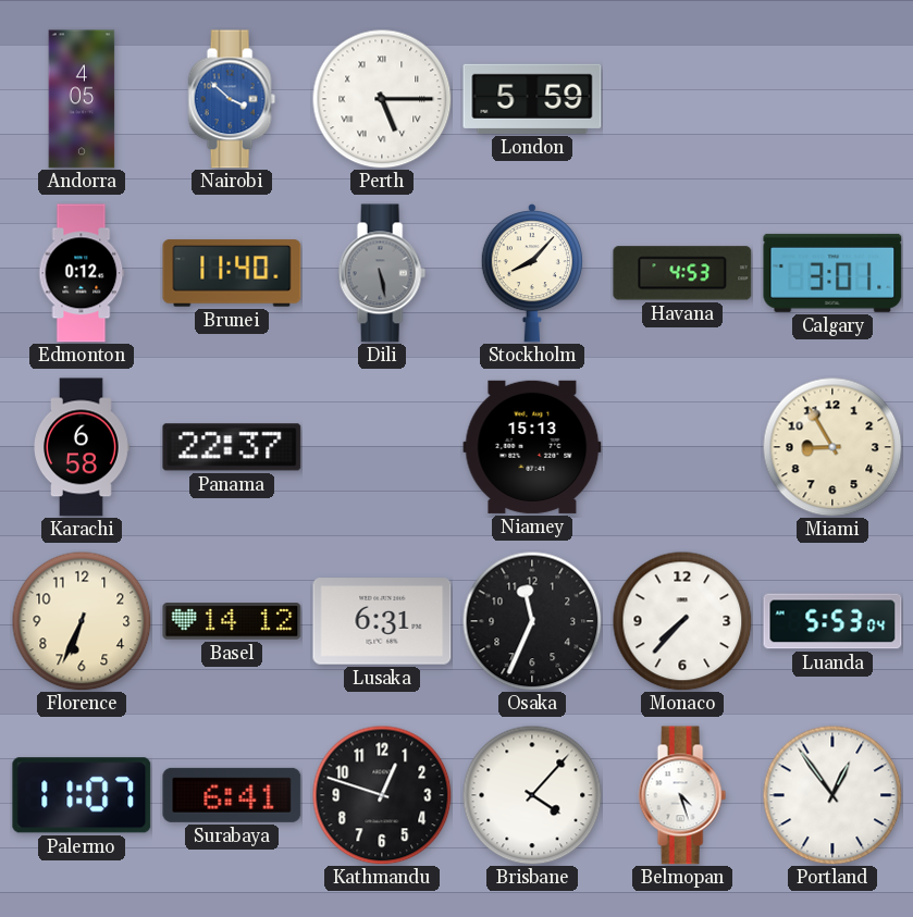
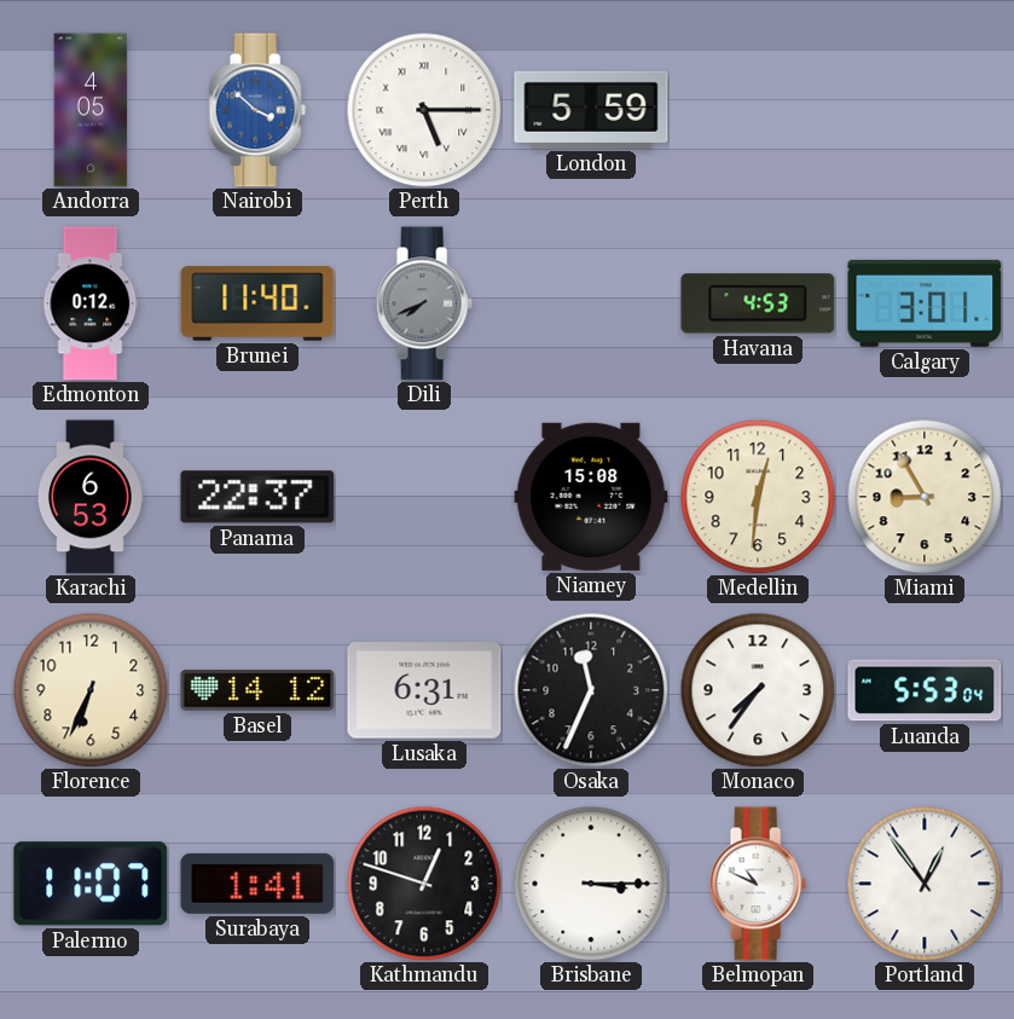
Dili: 5:28 -> 7:41
Stockholm: 8:07 -> none
Karachi: 6:58 -> 6:53
Niamey: 15:13 -> 15:08
Medellin: none -> 12:31
Monaco: 7:37 -> 7:36
Surabaya: 6:41 -> 1:41
Brisbane: 4:07 -> 3:15
Belmopan: 4:27 -> 10:49
